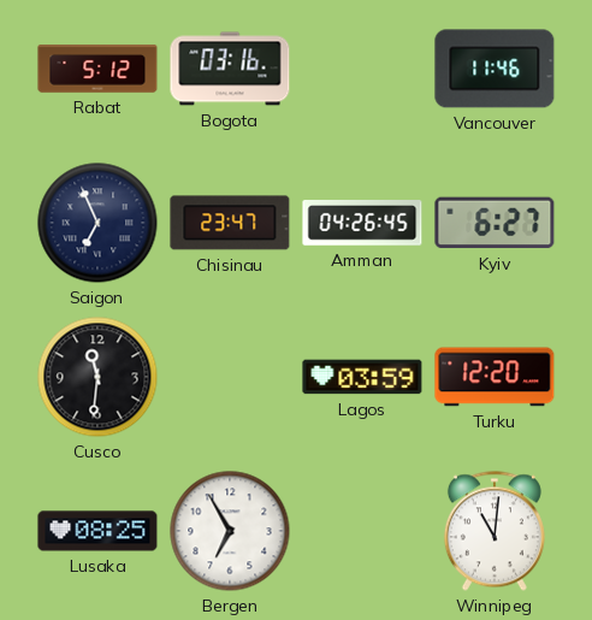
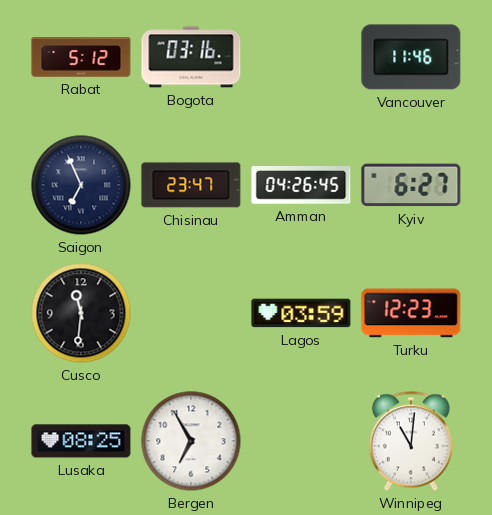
Turku: 12:20 -> 12:23
